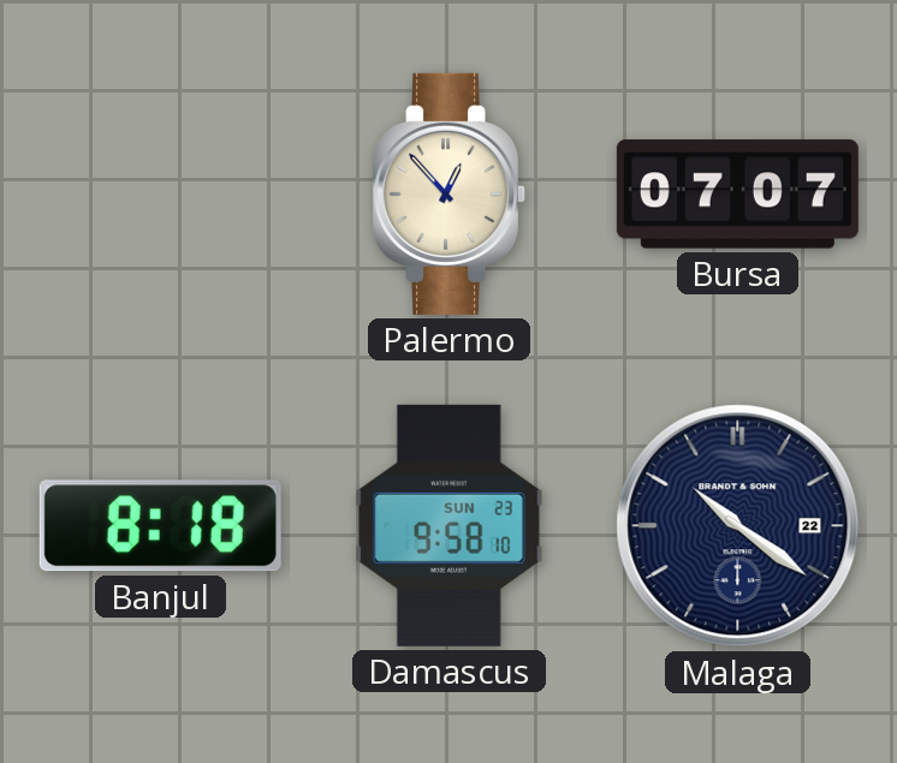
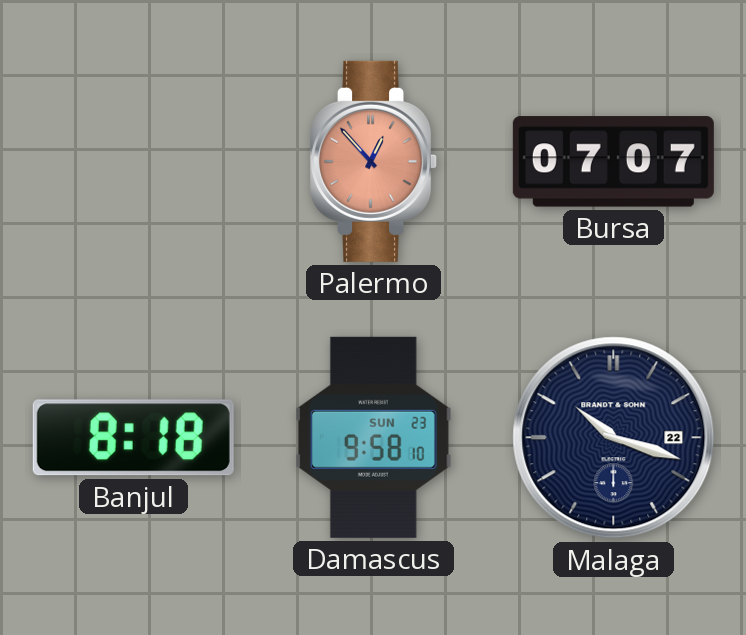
Palermo dial: cream -> salmon
Malaga: 10:21 -> 10:18
